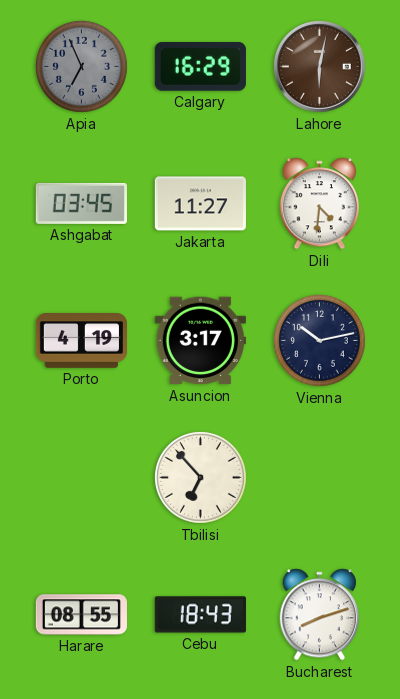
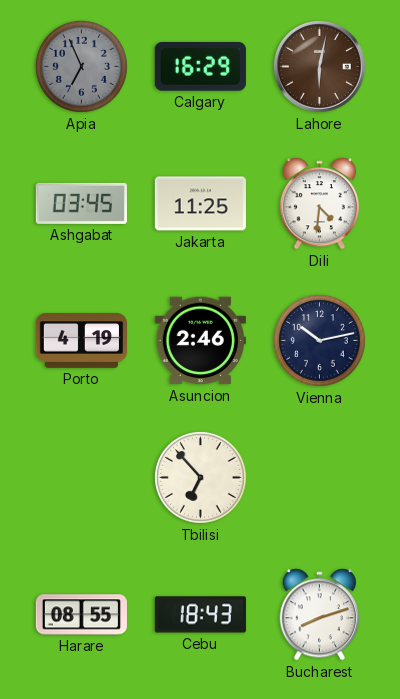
Jakarta: 11:27 -> 11:25
Asuncion: 3:17 -> 2:46
